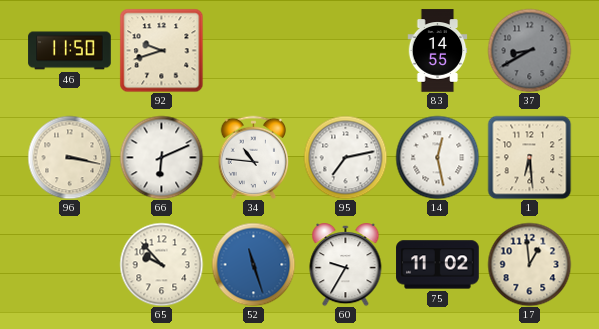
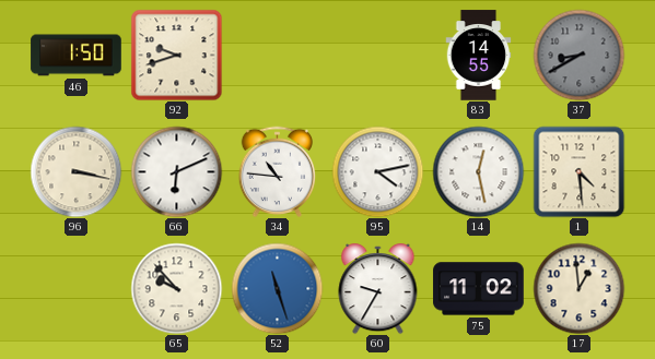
46: 11:50 -> 1:50
95: 7:13 -> 4:13
1: 6:29 -> 4:29
